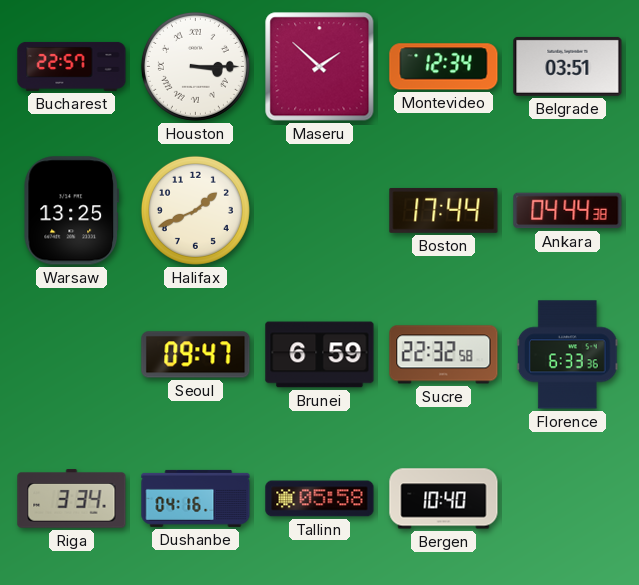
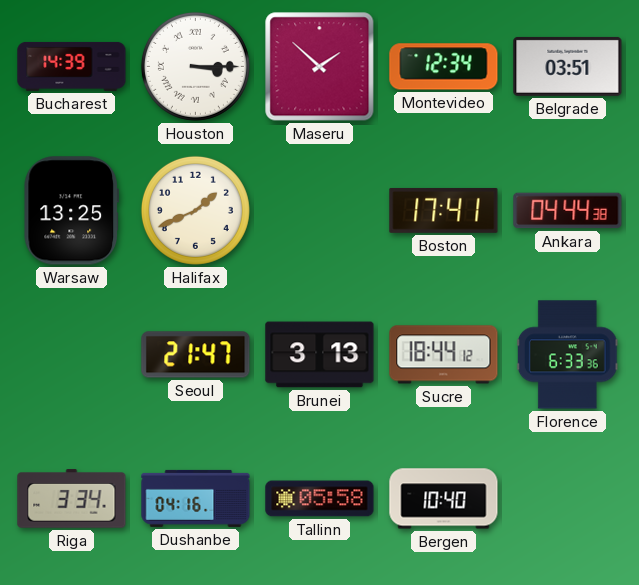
Bucharest: 22:57 -> 14:39
Boston: 17:44 -> 17:41
Seoul: 09:47 -> 21:47
Brunei: 6:59 -> 3:13
Sucre: 22:32 -> 18:44
